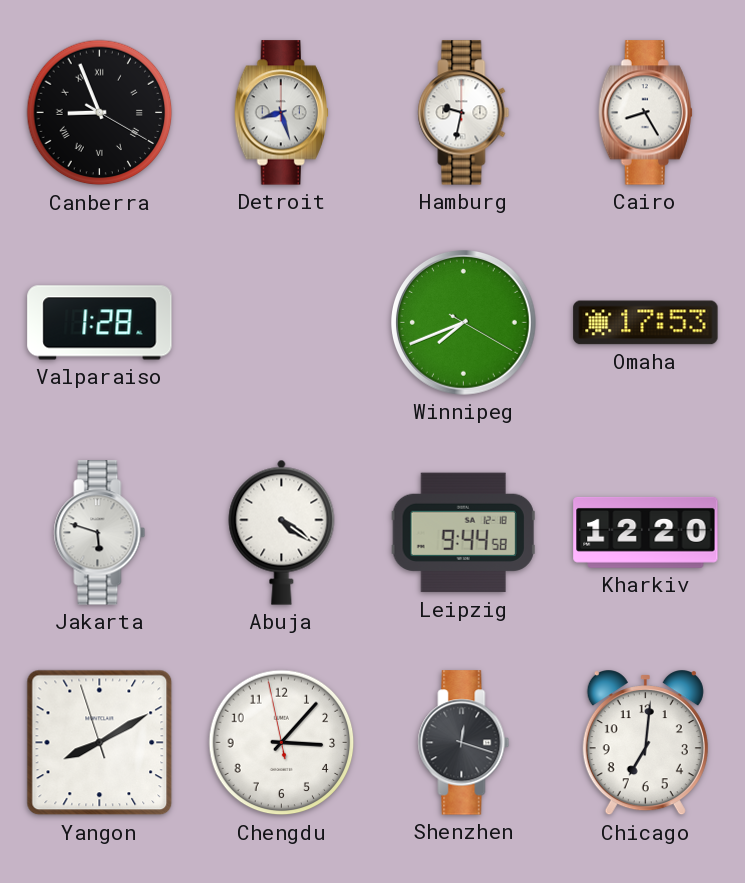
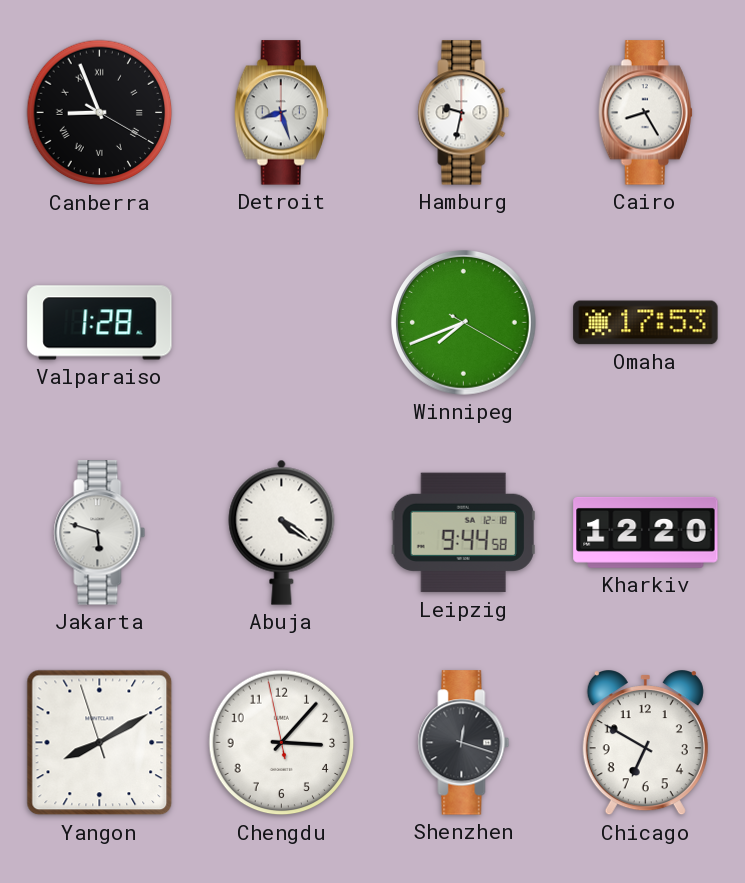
Chicago: 7:01 -> 6:50
